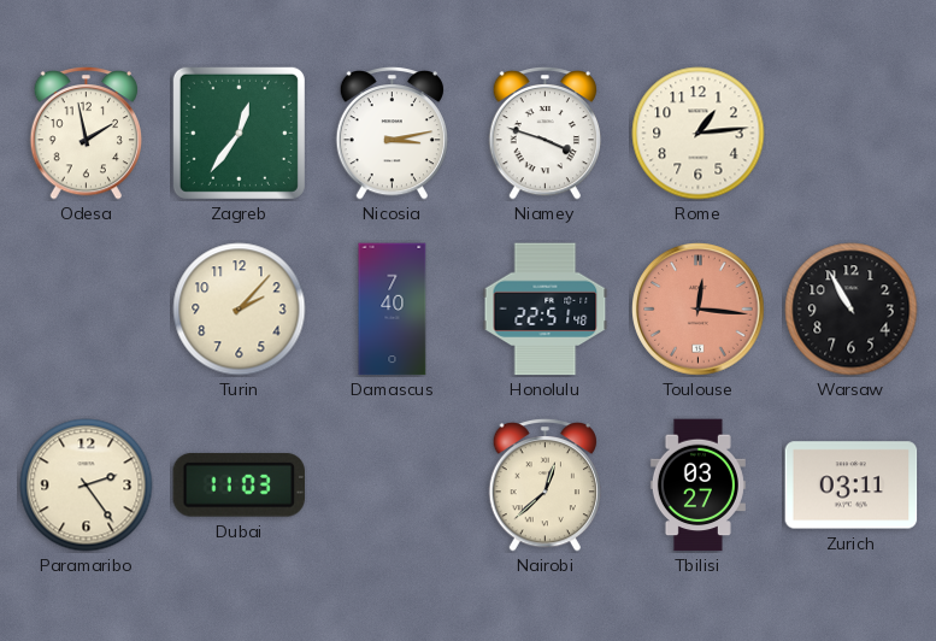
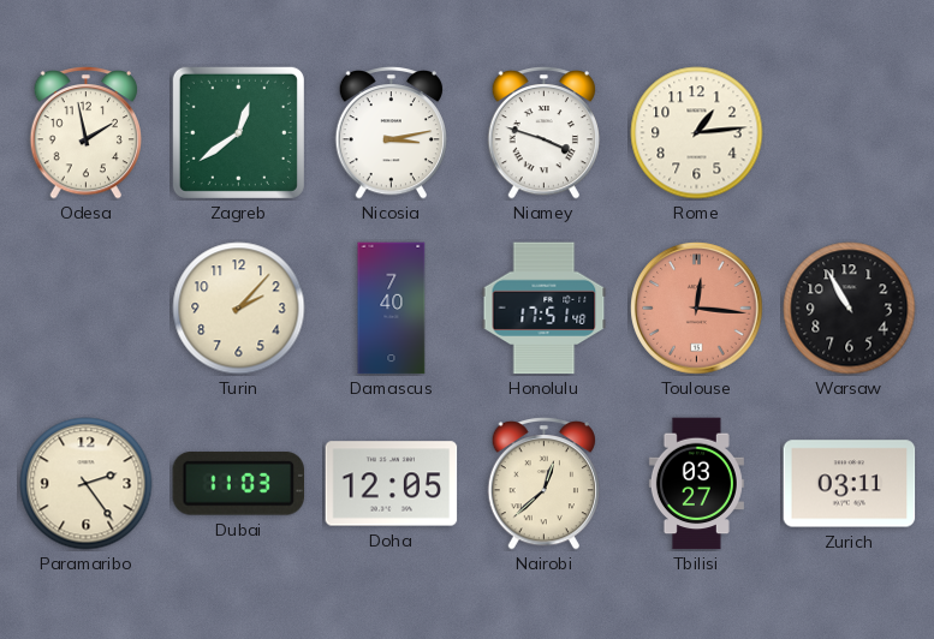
Zagreb: 12:36 -> 12:39
Honolulu: 22:51 -> 17:51
Doha: none -> 12:05
